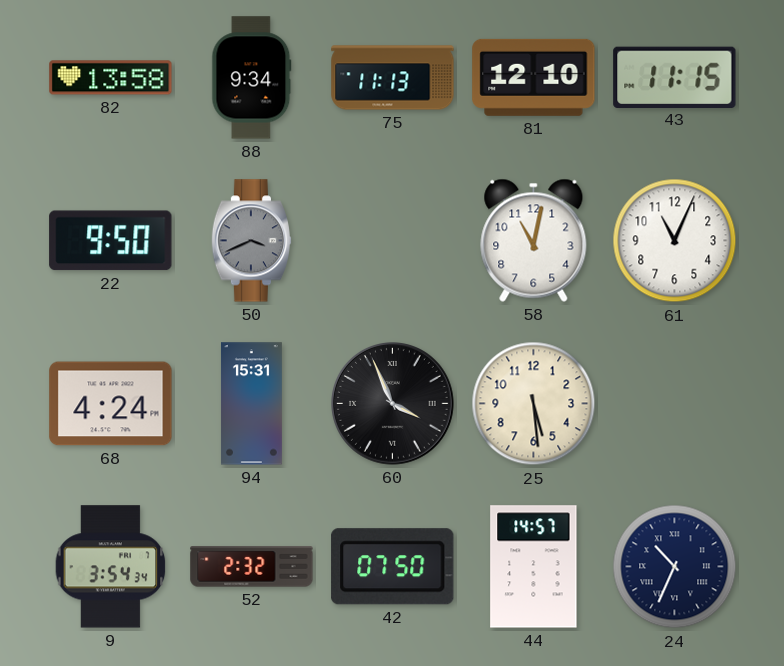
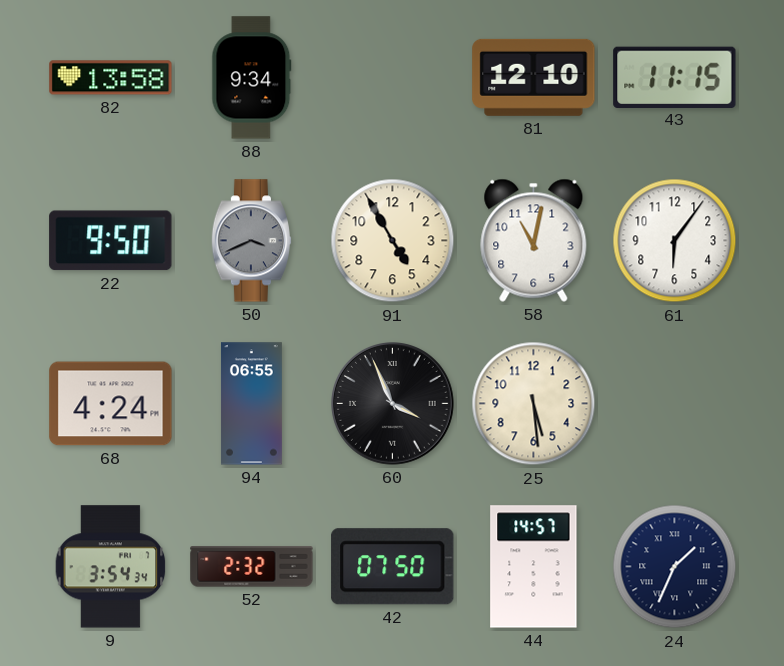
75: 11:13 -> none
91: none -> 4:55
61: 11:04 -> 6:06
94: 15:31 -> 06:55
24: 10:34 -> 1:34
